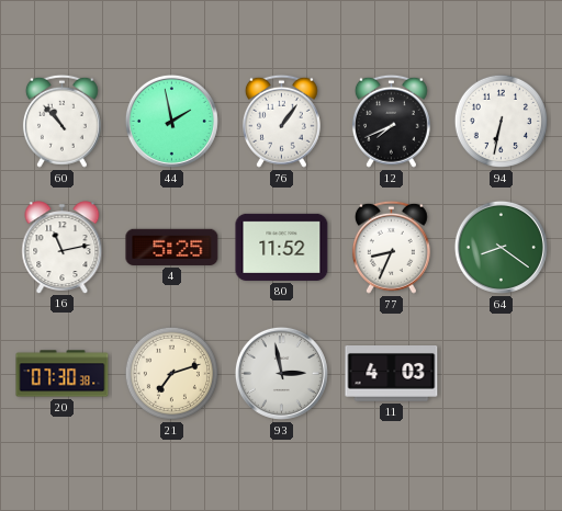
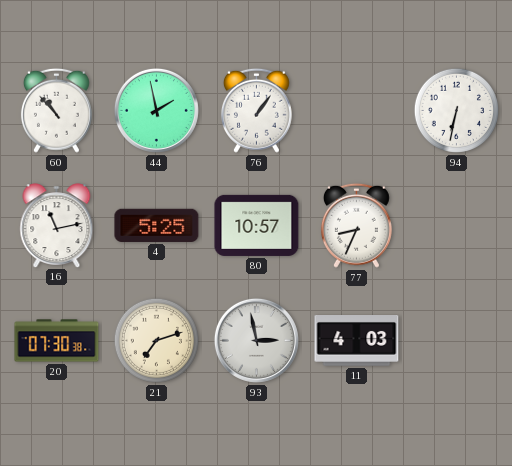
12: 7:41 -> none
80: 11:52 -> 10:57
64: 8:21 -> none
